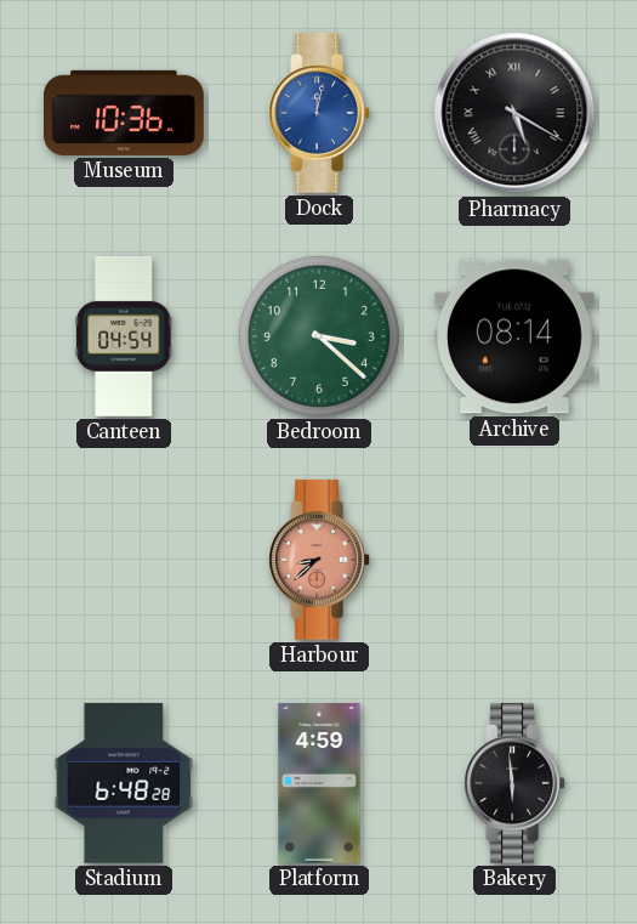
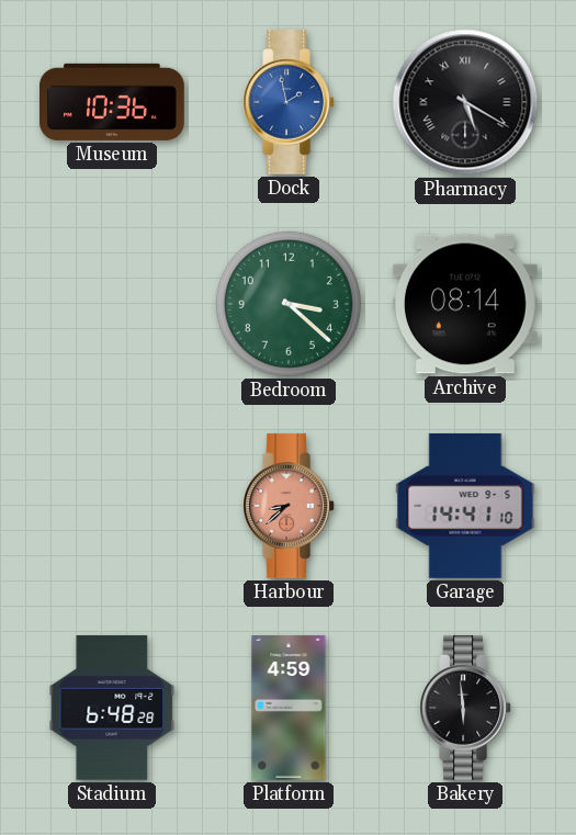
Dock: 12:02 -> 1:58
Canteen: 04:54 -> none
Garage: none -> 14:41
